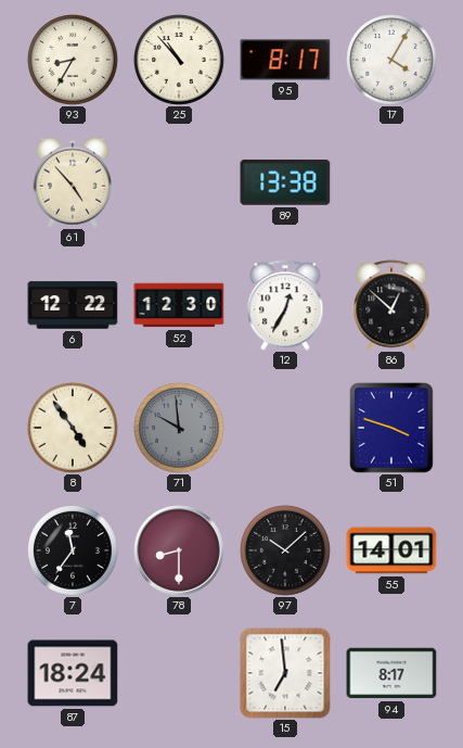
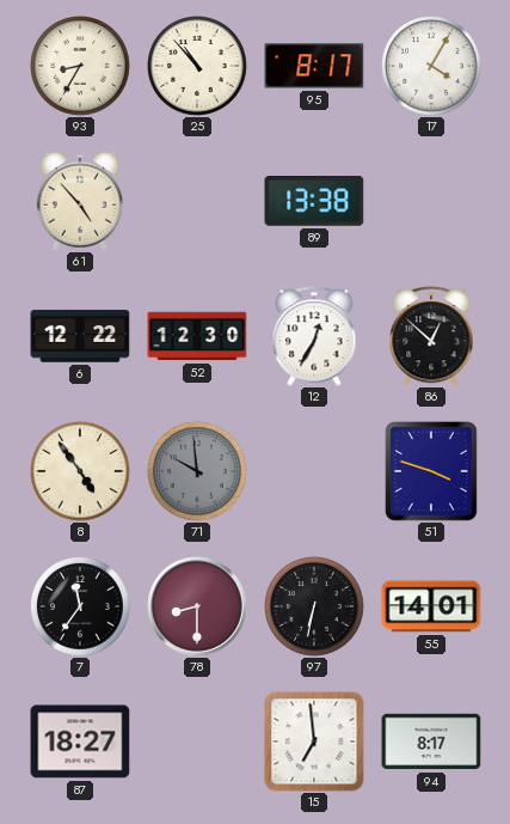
97: 10:08 -> 6:32
87: 18:24 -> 18:27
